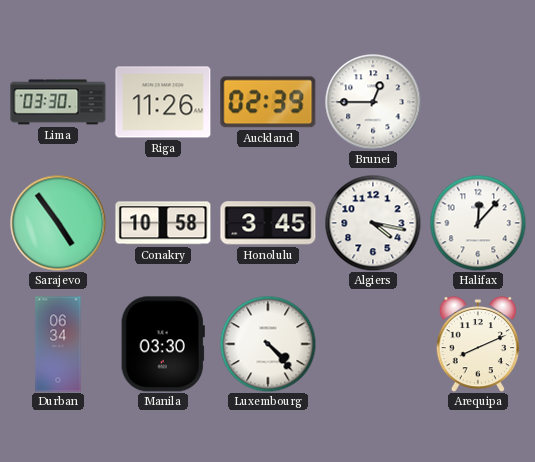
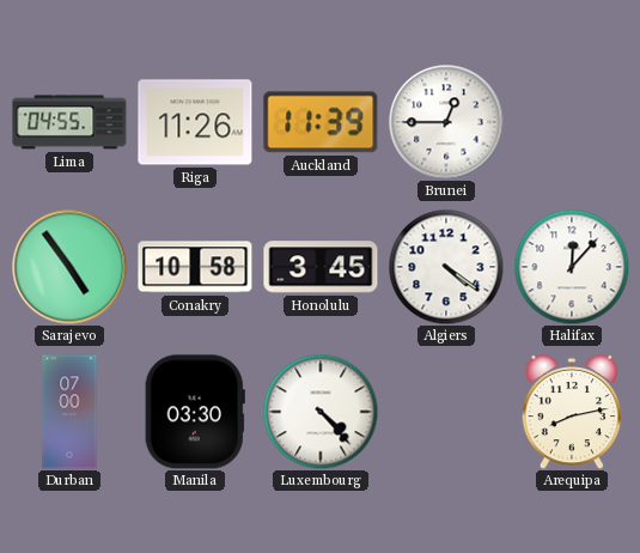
Lima: 03:30 -> 04:55
Auckland: 02:39 -> 11:39
Algiers: 4:17 -> 4:21
Durban: 06:34 -> 07:00
Arequipa: 8:11 -> 8:13
